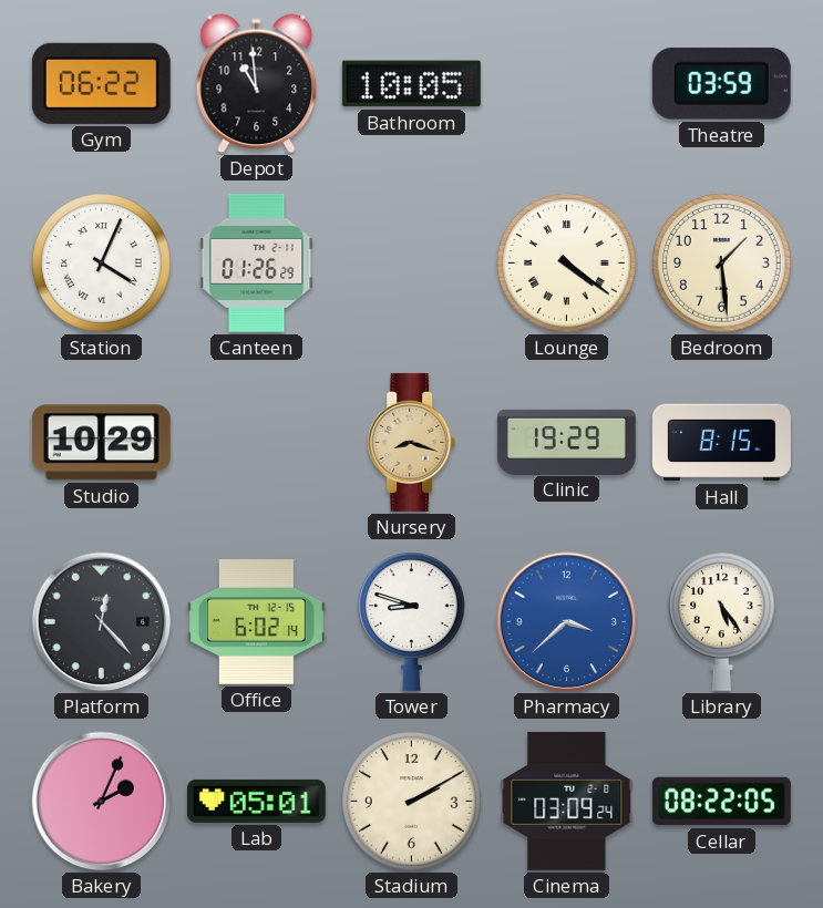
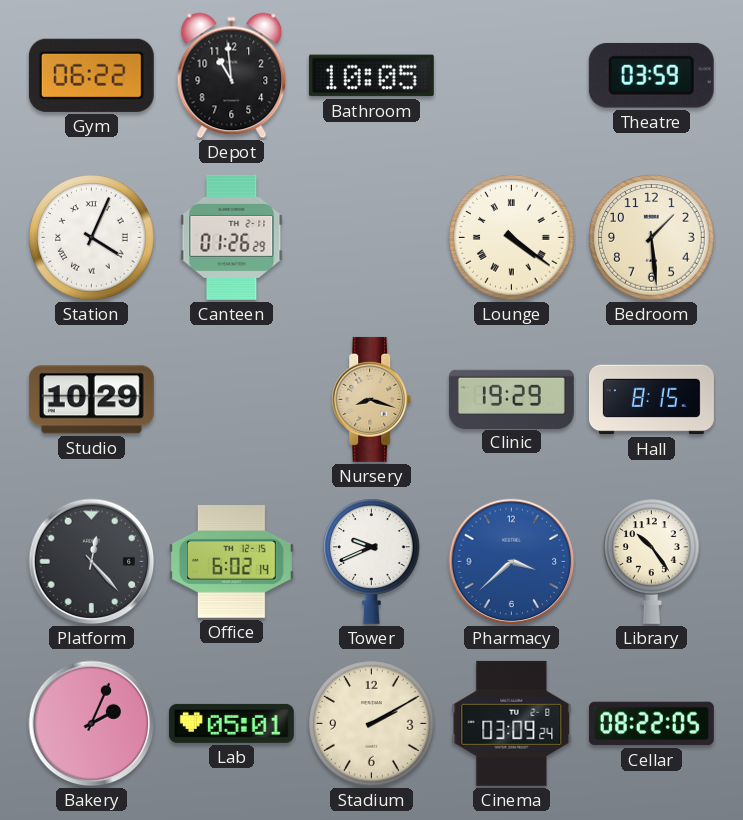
Tower: 8:48 -> 9:41
Library: 5:24 -> 10:24
